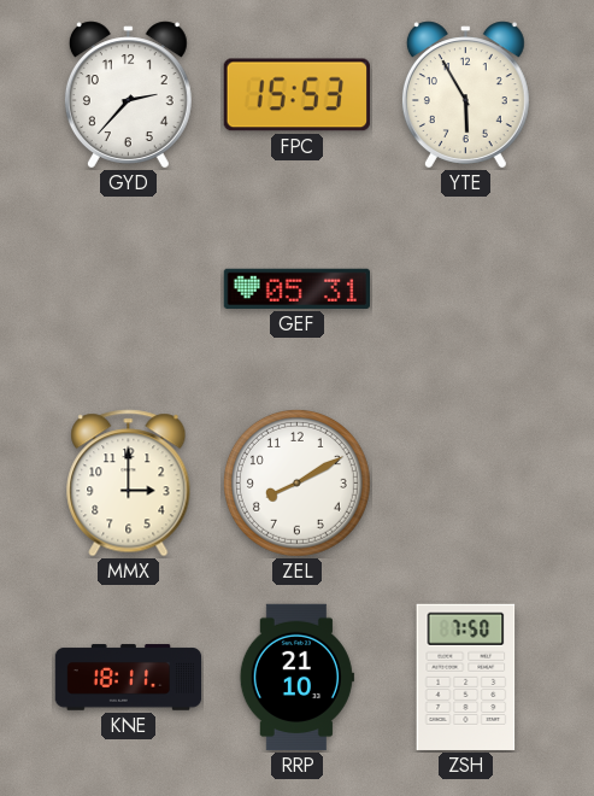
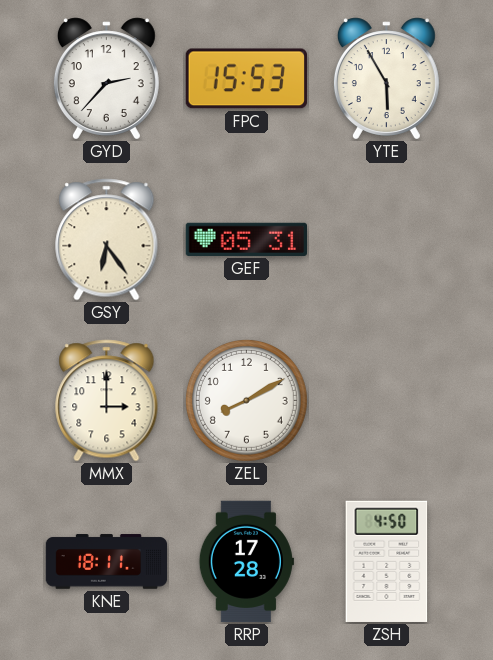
GSY: none -> 6:24
RRP: 21:10 -> 17:28
ZSH: 7:50 -> 4:50
